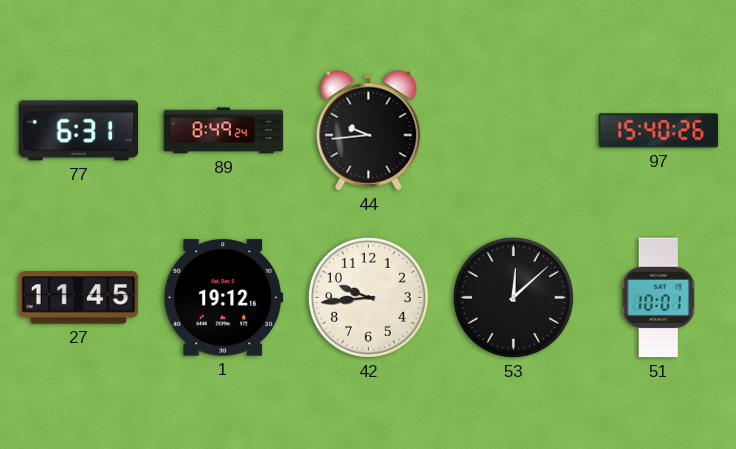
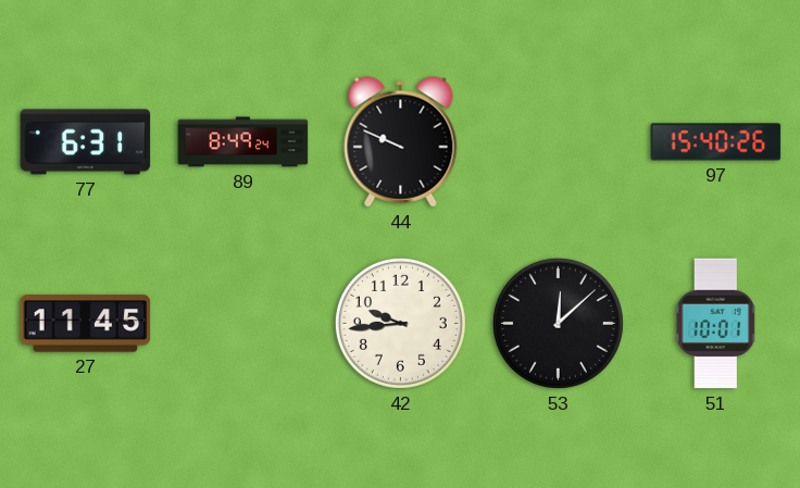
44: 9:44 -> 9:49
1: 19:12 -> none
